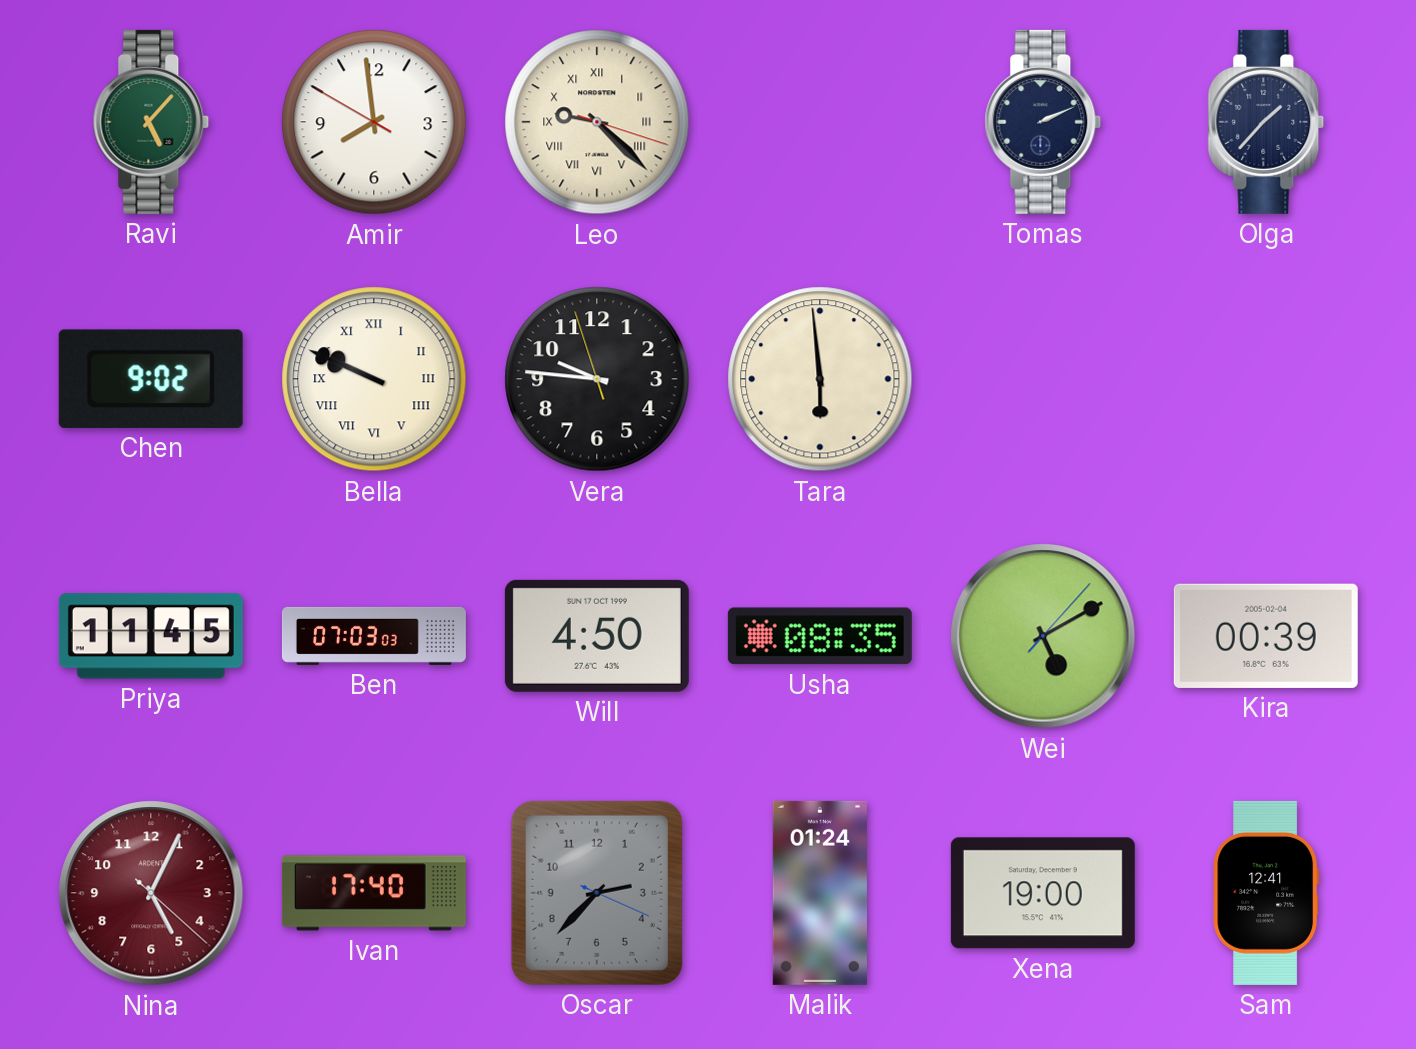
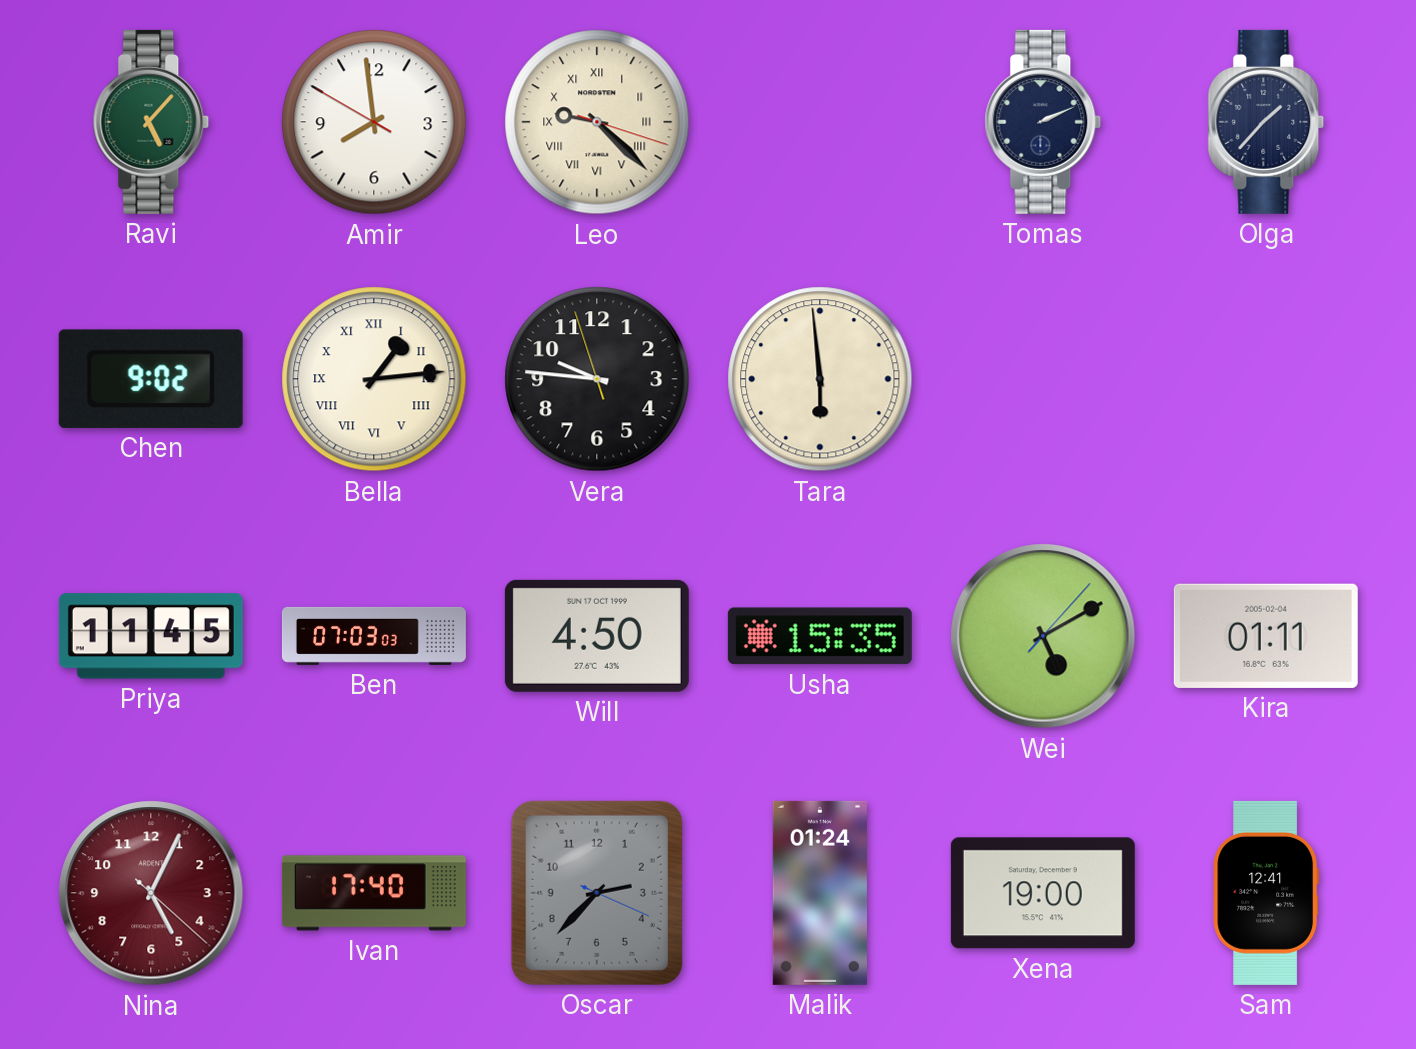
Bella: 9:49 -> 1:14
Usha: 08:35 -> 15:35
Kira: 00:39 -> 01:11
